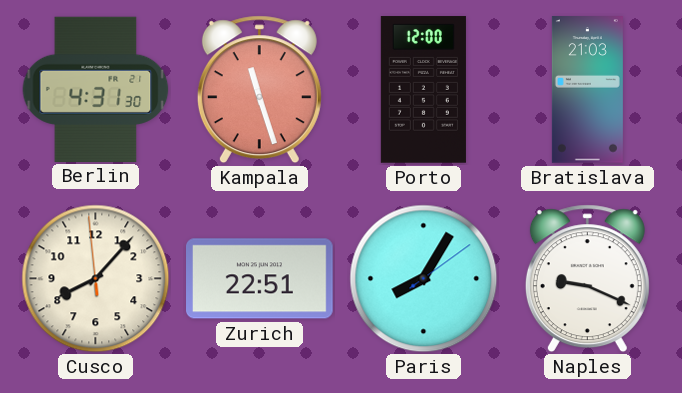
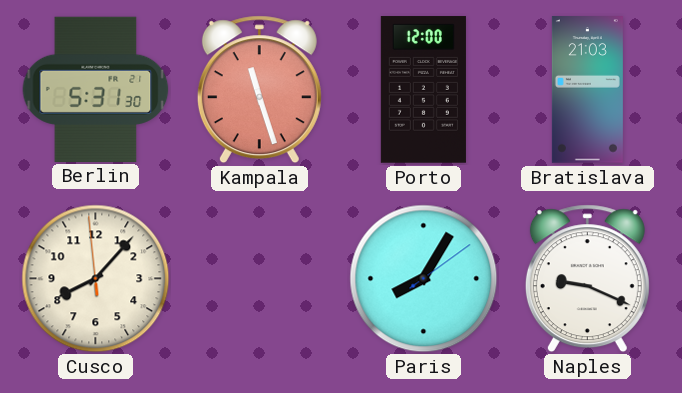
Berlin: 4:31 -> 5:31
Zurich: 22:51 -> none
